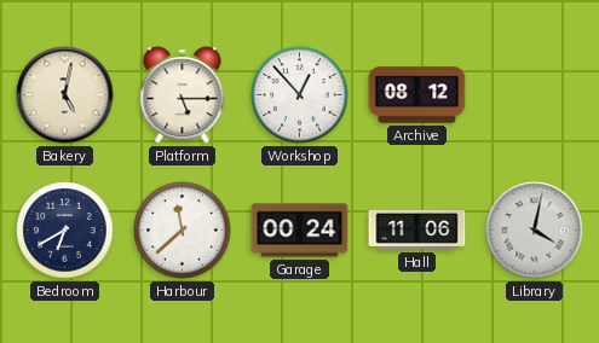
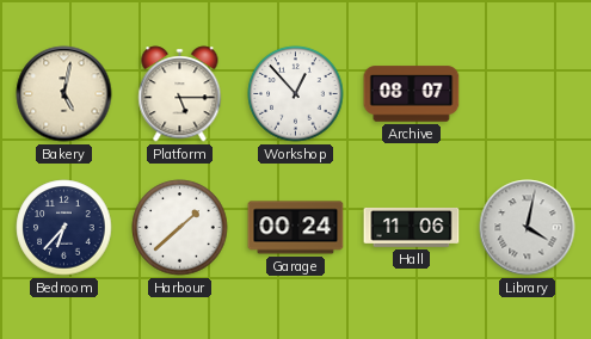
Archive: 08:12 -> 08:07
Bedroom: 6:40 -> 6:37
Harbour: 11:38 -> 1:38
